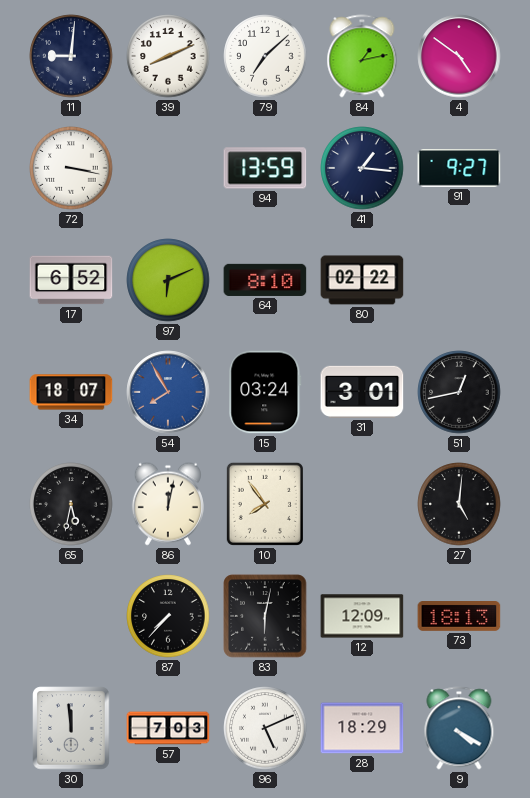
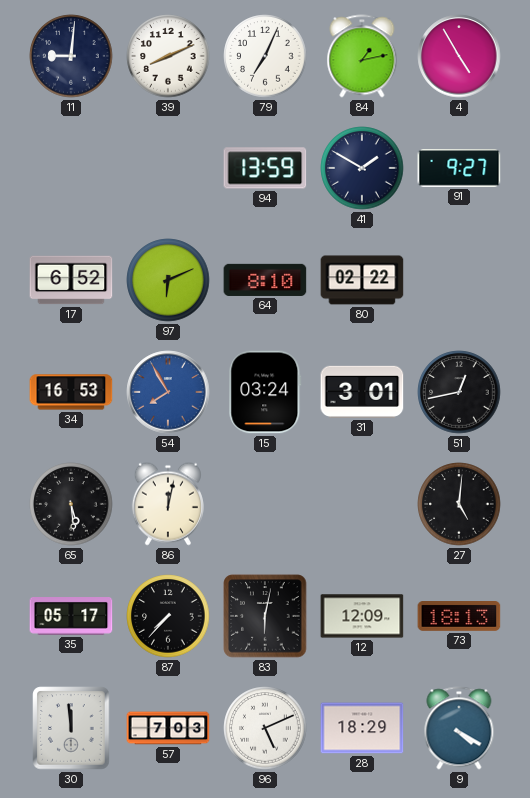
79: 7:08 -> 7:04
4: 4:51 -> 4:55
72: 3:17 -> none
41: 1:16 -> 1:50
34: 18:07 -> 16:53
65: 5:32 -> 5:29
10: 7:54 -> none
35: none -> 05:17
